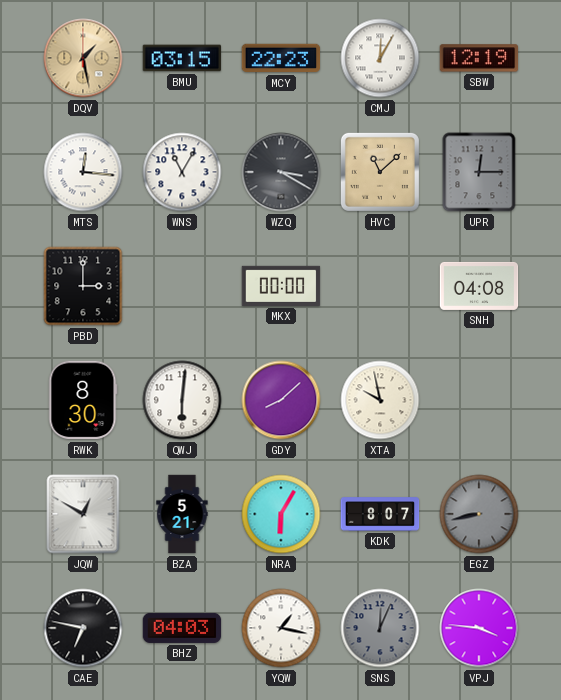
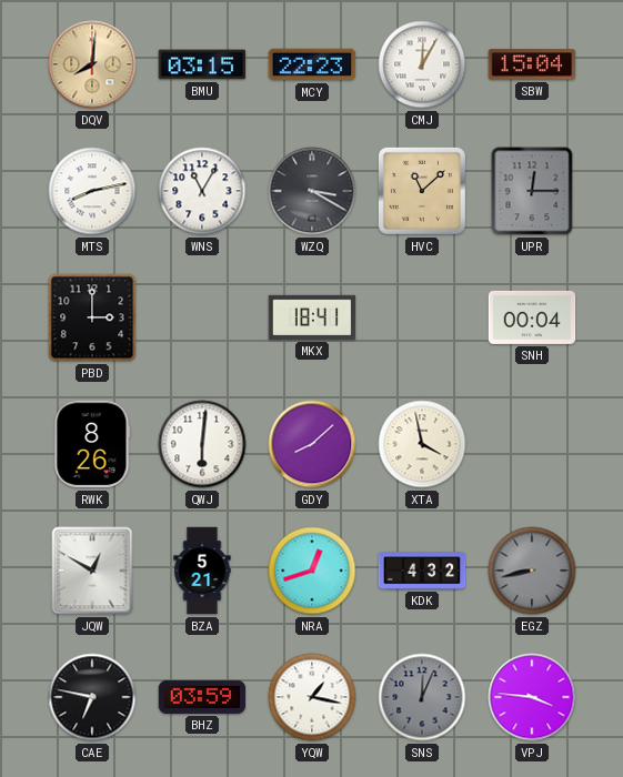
DQV: 1:28 -> 8:01
SBW: 12:19 -> 15:04
MTS: 12:16 -> 8:13
MKX: 00:00 -> 18:41
SNH: 04:08 -> 00:04
RWK: 8:30 -> 8:26
XTA: 9:58 -> 3:58
NRA: 6:05 -> 12:42
KDK: 8:07 -> 4:32
BHZ: 04:03 -> 03:59
